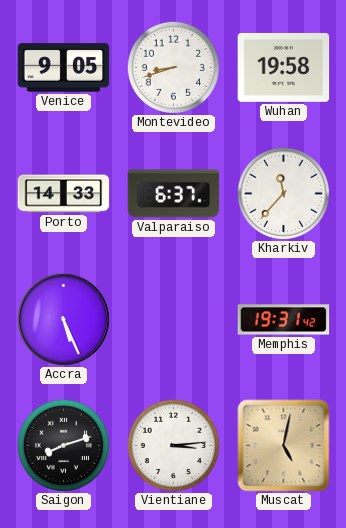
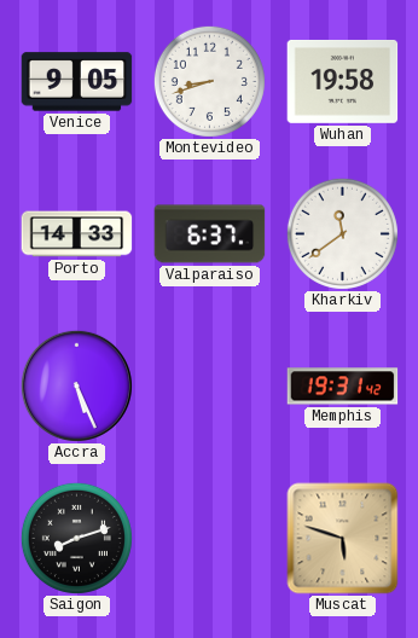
Kharkiv: 11:37 -> 11:39
Vientiane: 3:14 -> none
Muscat: 5:02 -> 5:48
